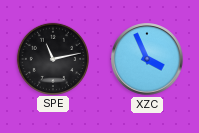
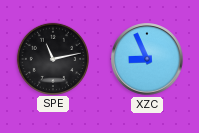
XZC: 3:56 -> 8:56
